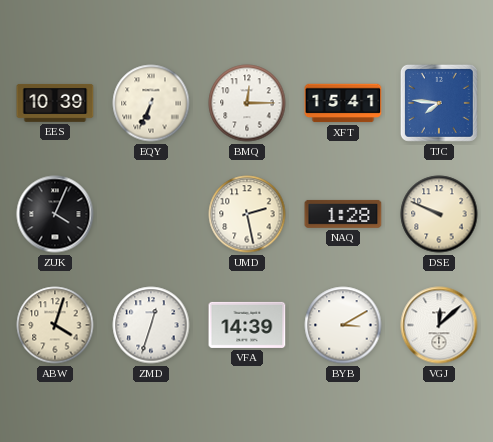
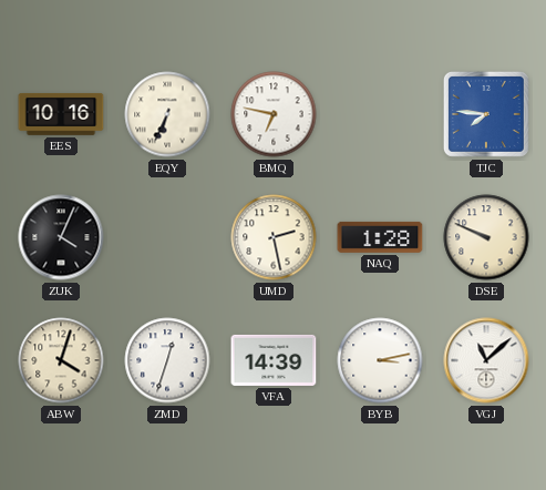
EES: 10:39 -> 10:16
BMQ: 12:15 -> 6:47
XFT: 15:41 -> none
BYB: 3:10 -> 3:13
VGJ: 12:08 -> 11:08
